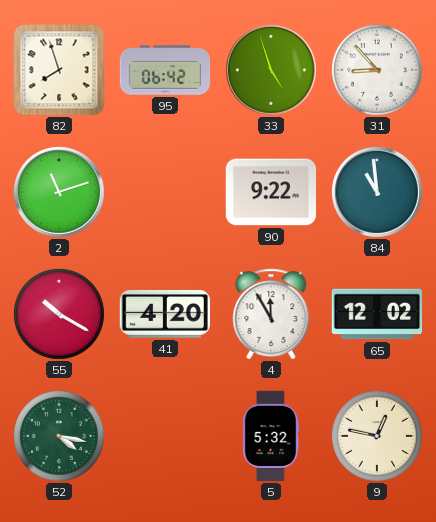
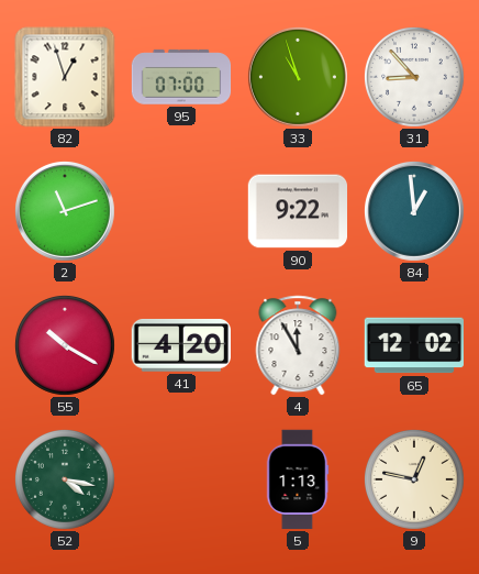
82: 7:57 -> 12:57
95: 06:42 -> 07:00
33: 4:57 -> 10:57
84: 10:59 -> 12:59
5: 5:32 -> 1:13
